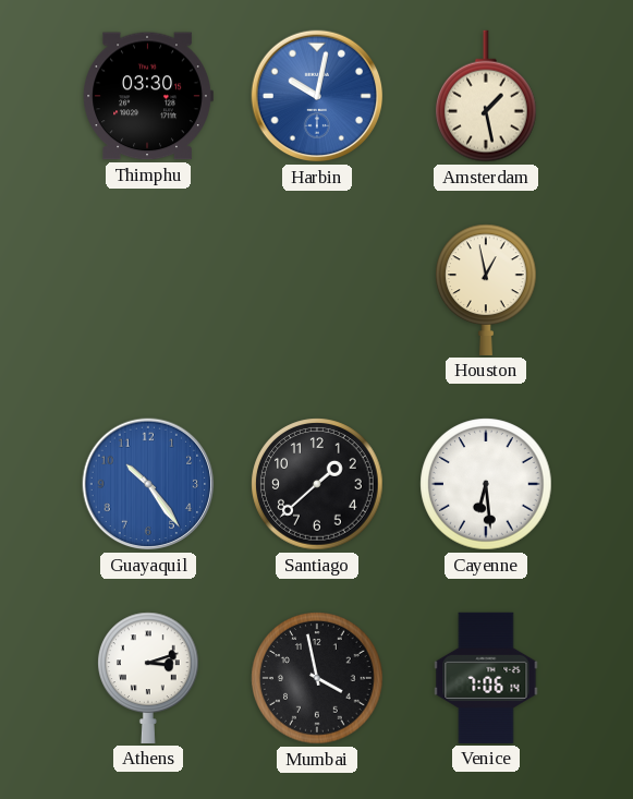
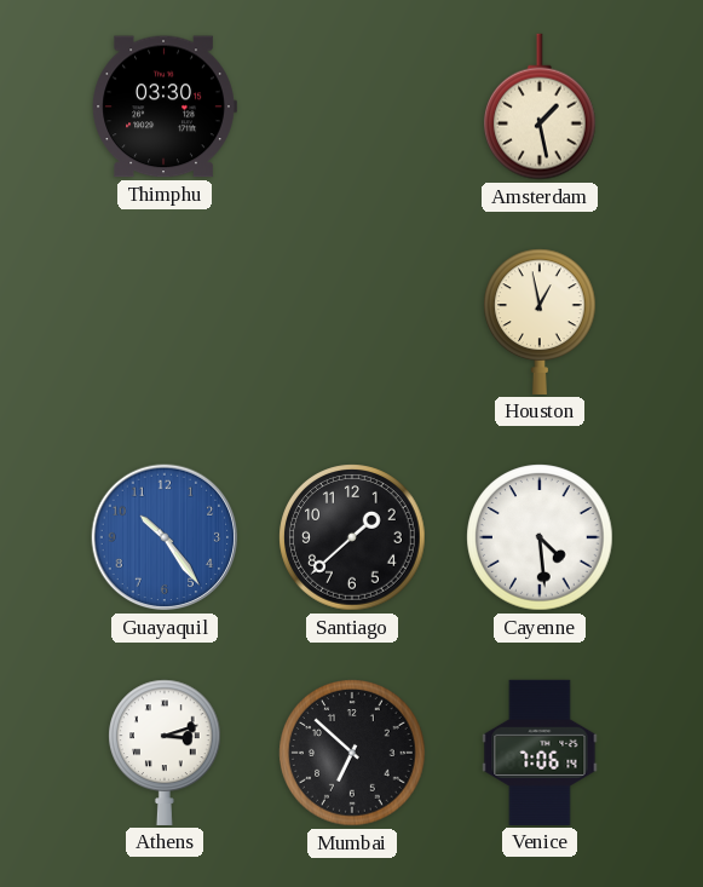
Harbin: 10:02 -> none
Cayenne: 6:29 -> 4:29
Mumbai: 3:58 -> 6:52
